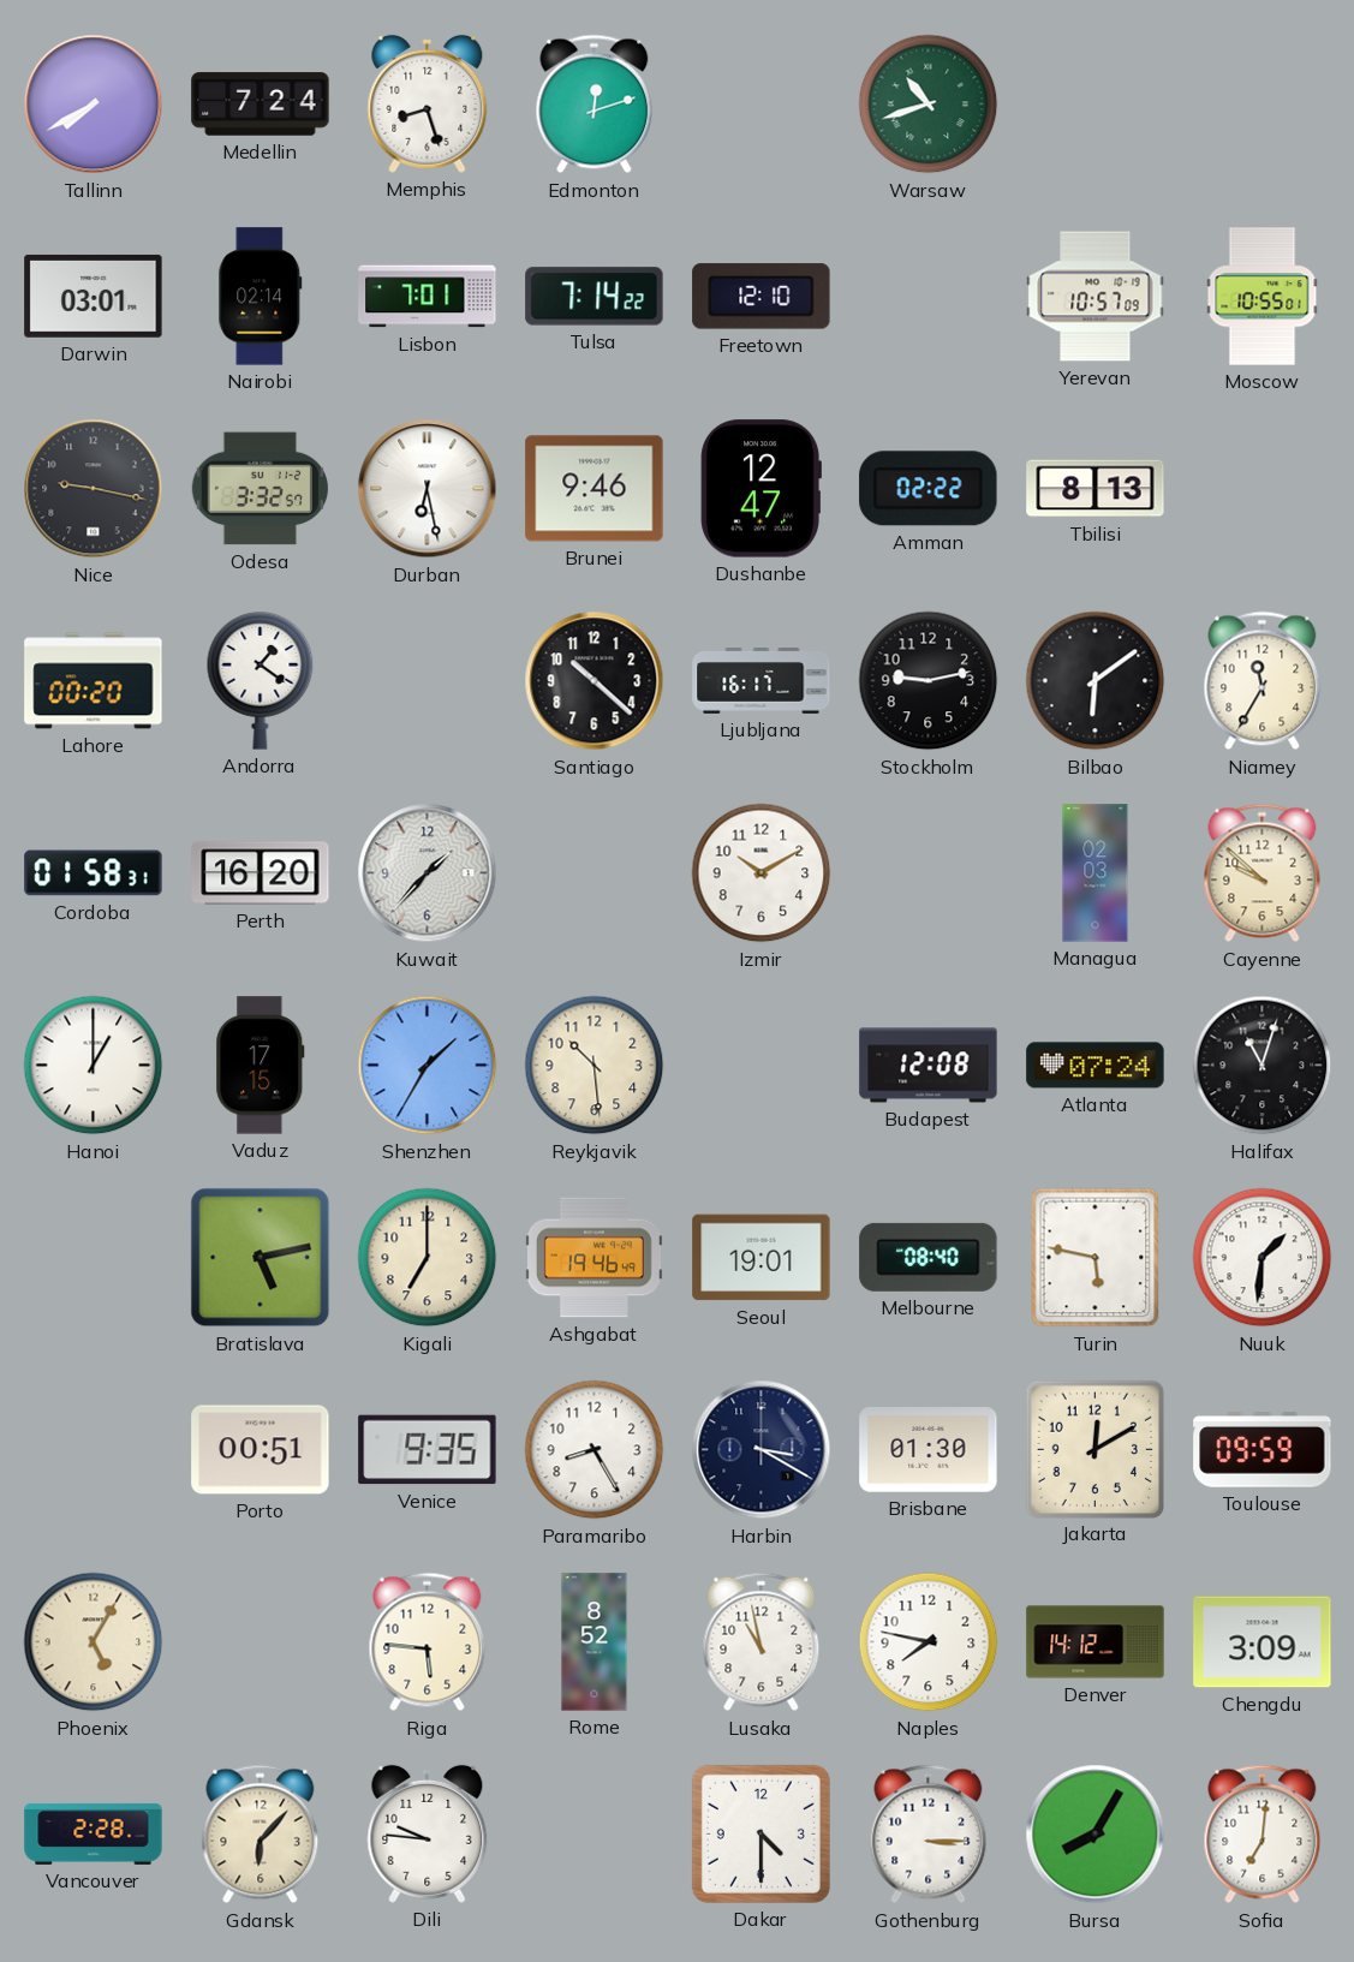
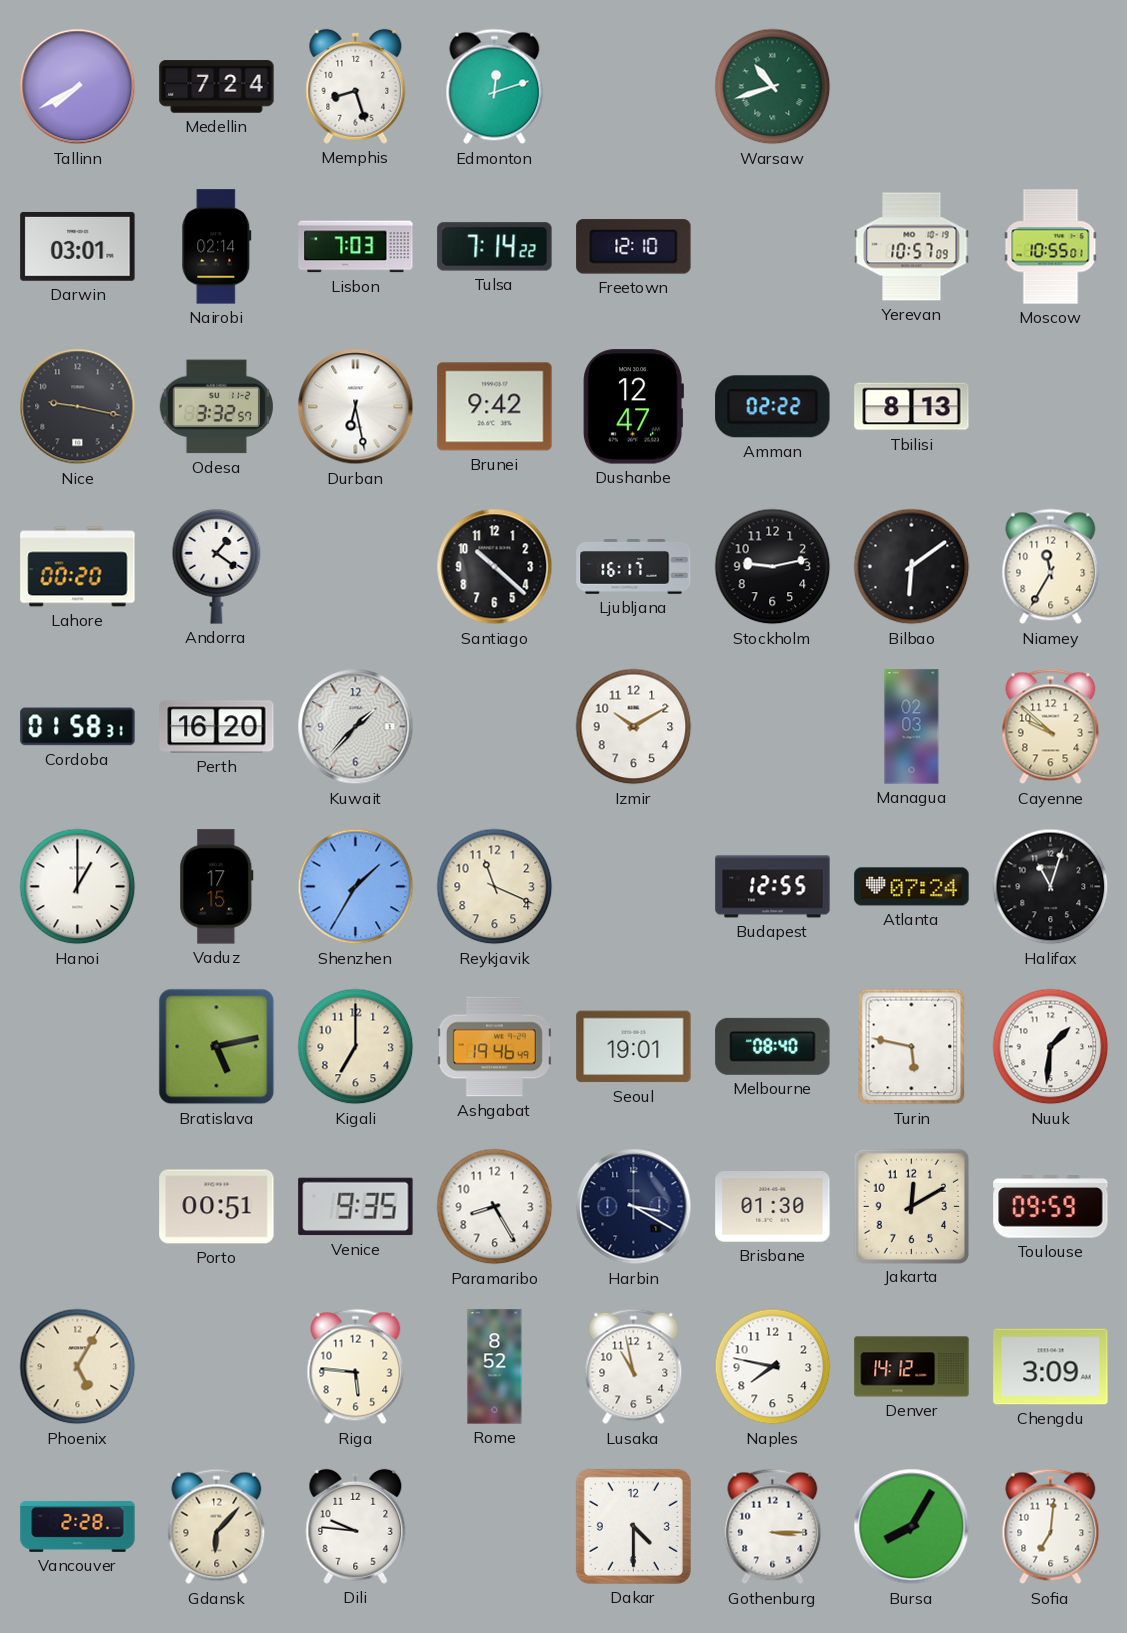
Lisbon: 7:01 -> 7:03
Brunei: 9:46 -> 9:42
Reykjavik: 10:29 -> 11:19
Budapest: 12:08 -> 12:55
